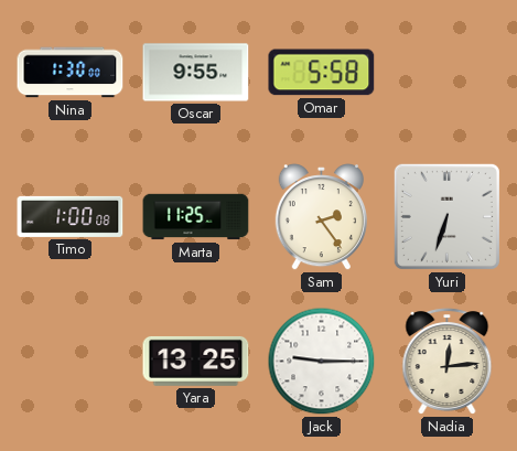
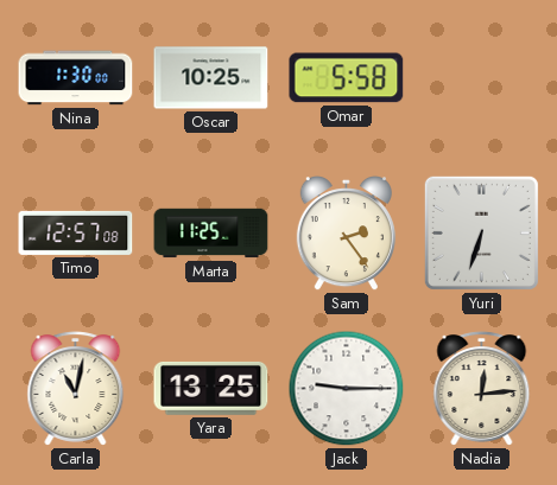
Oscar: 9:55 -> 10:25
Timo: 1:00 -> 12:57
Carla: none -> 11:02
